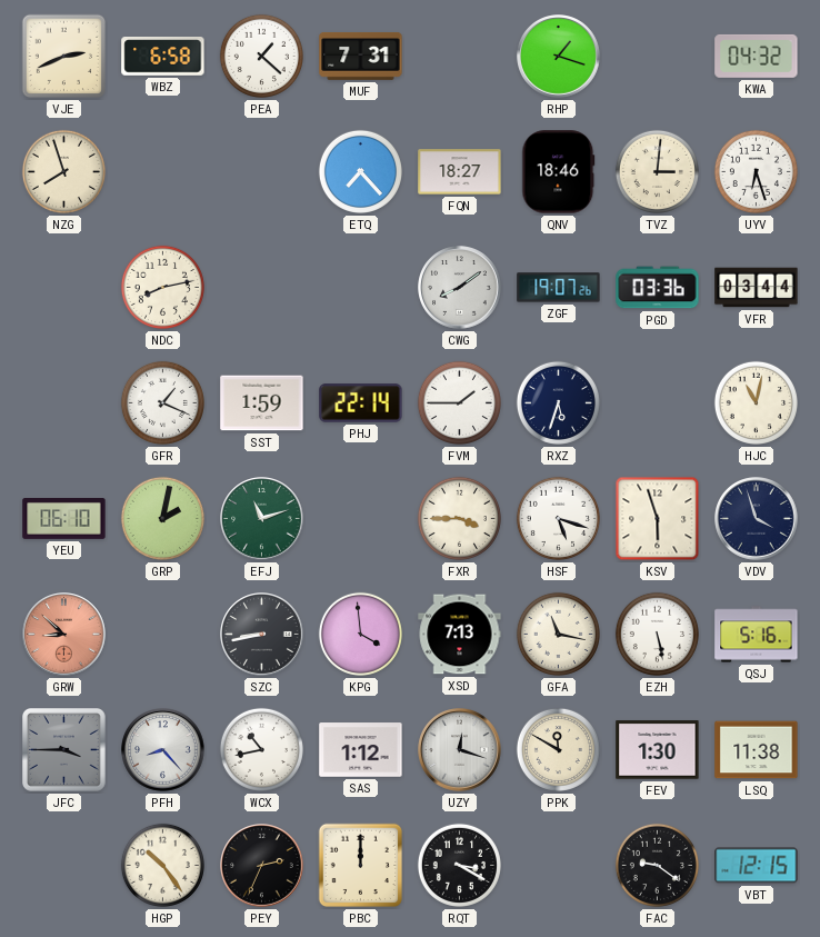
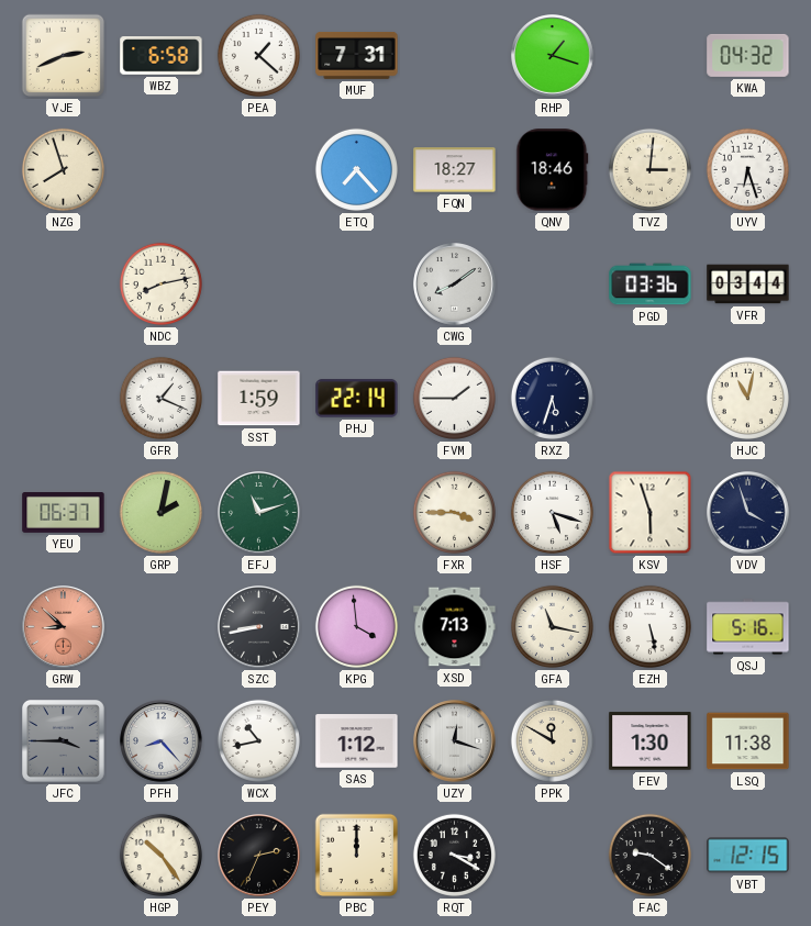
ZGF: 19:07 -> none
YEU: 06:10 -> 06:37
